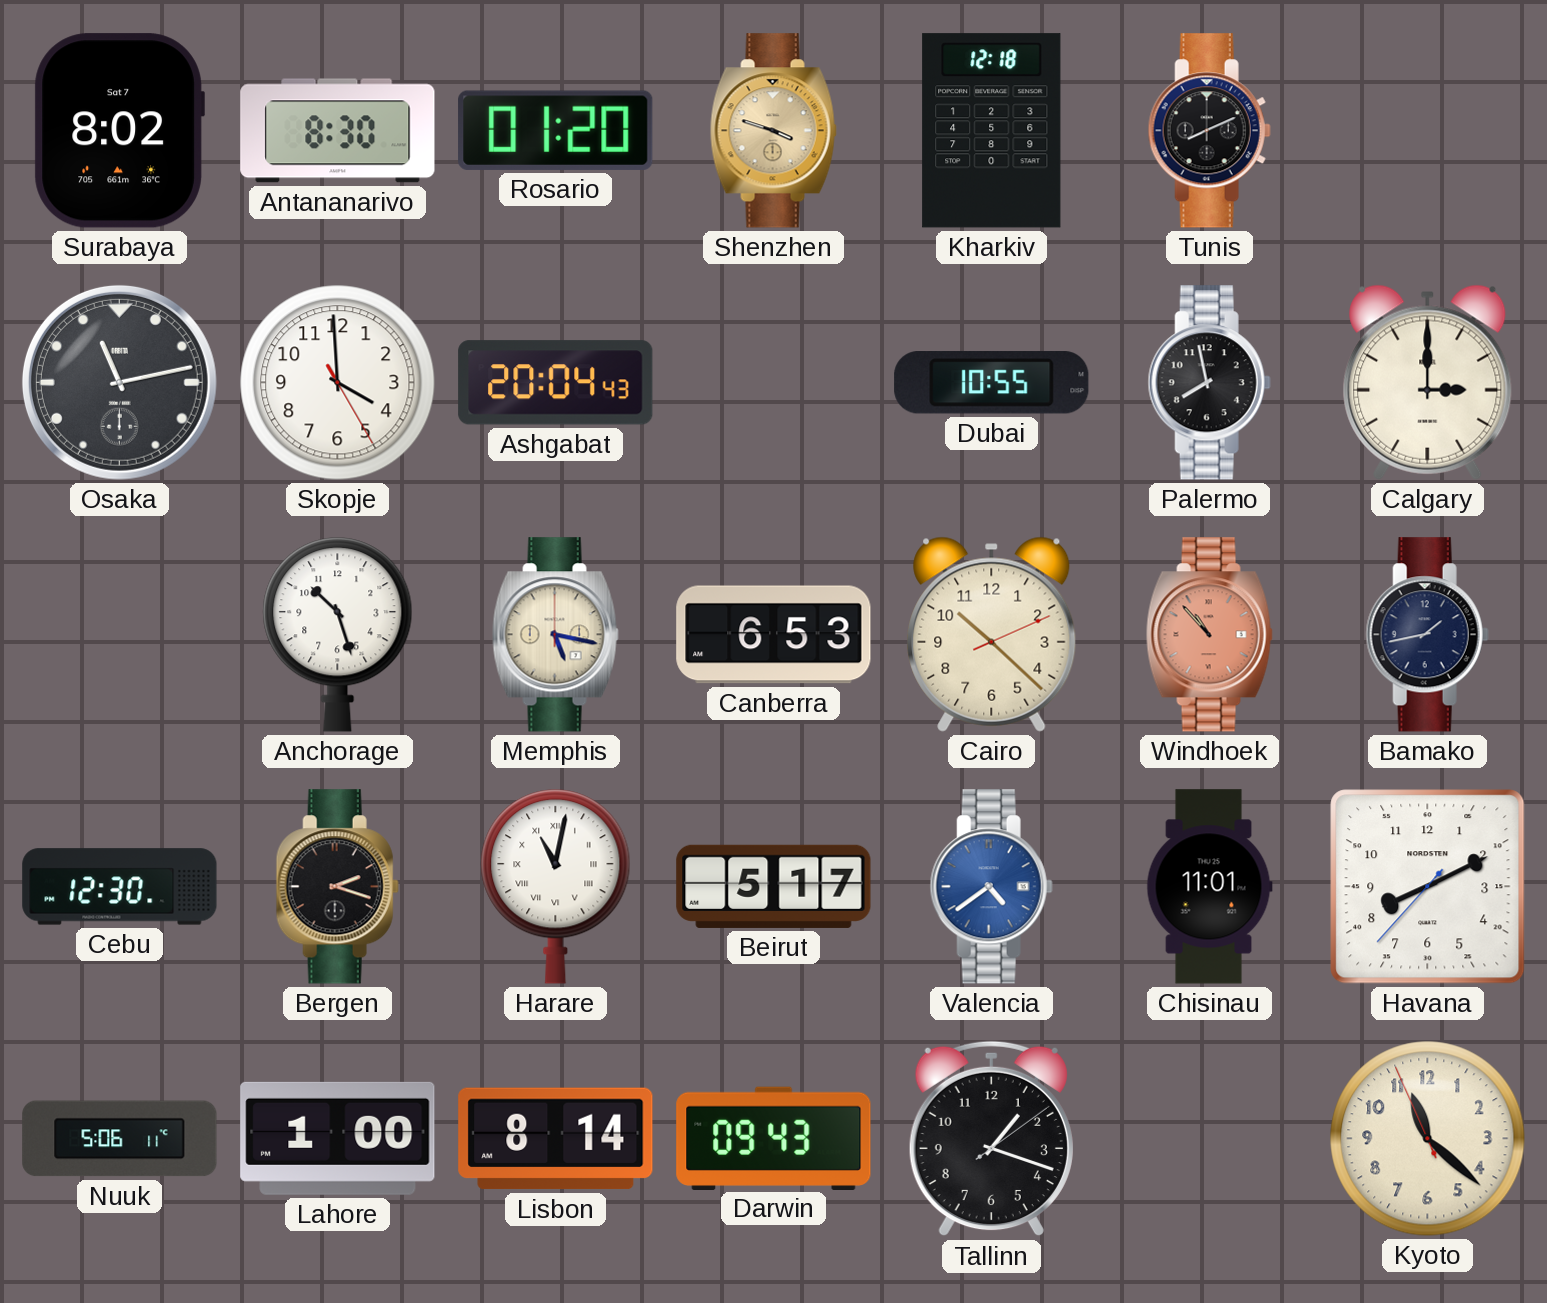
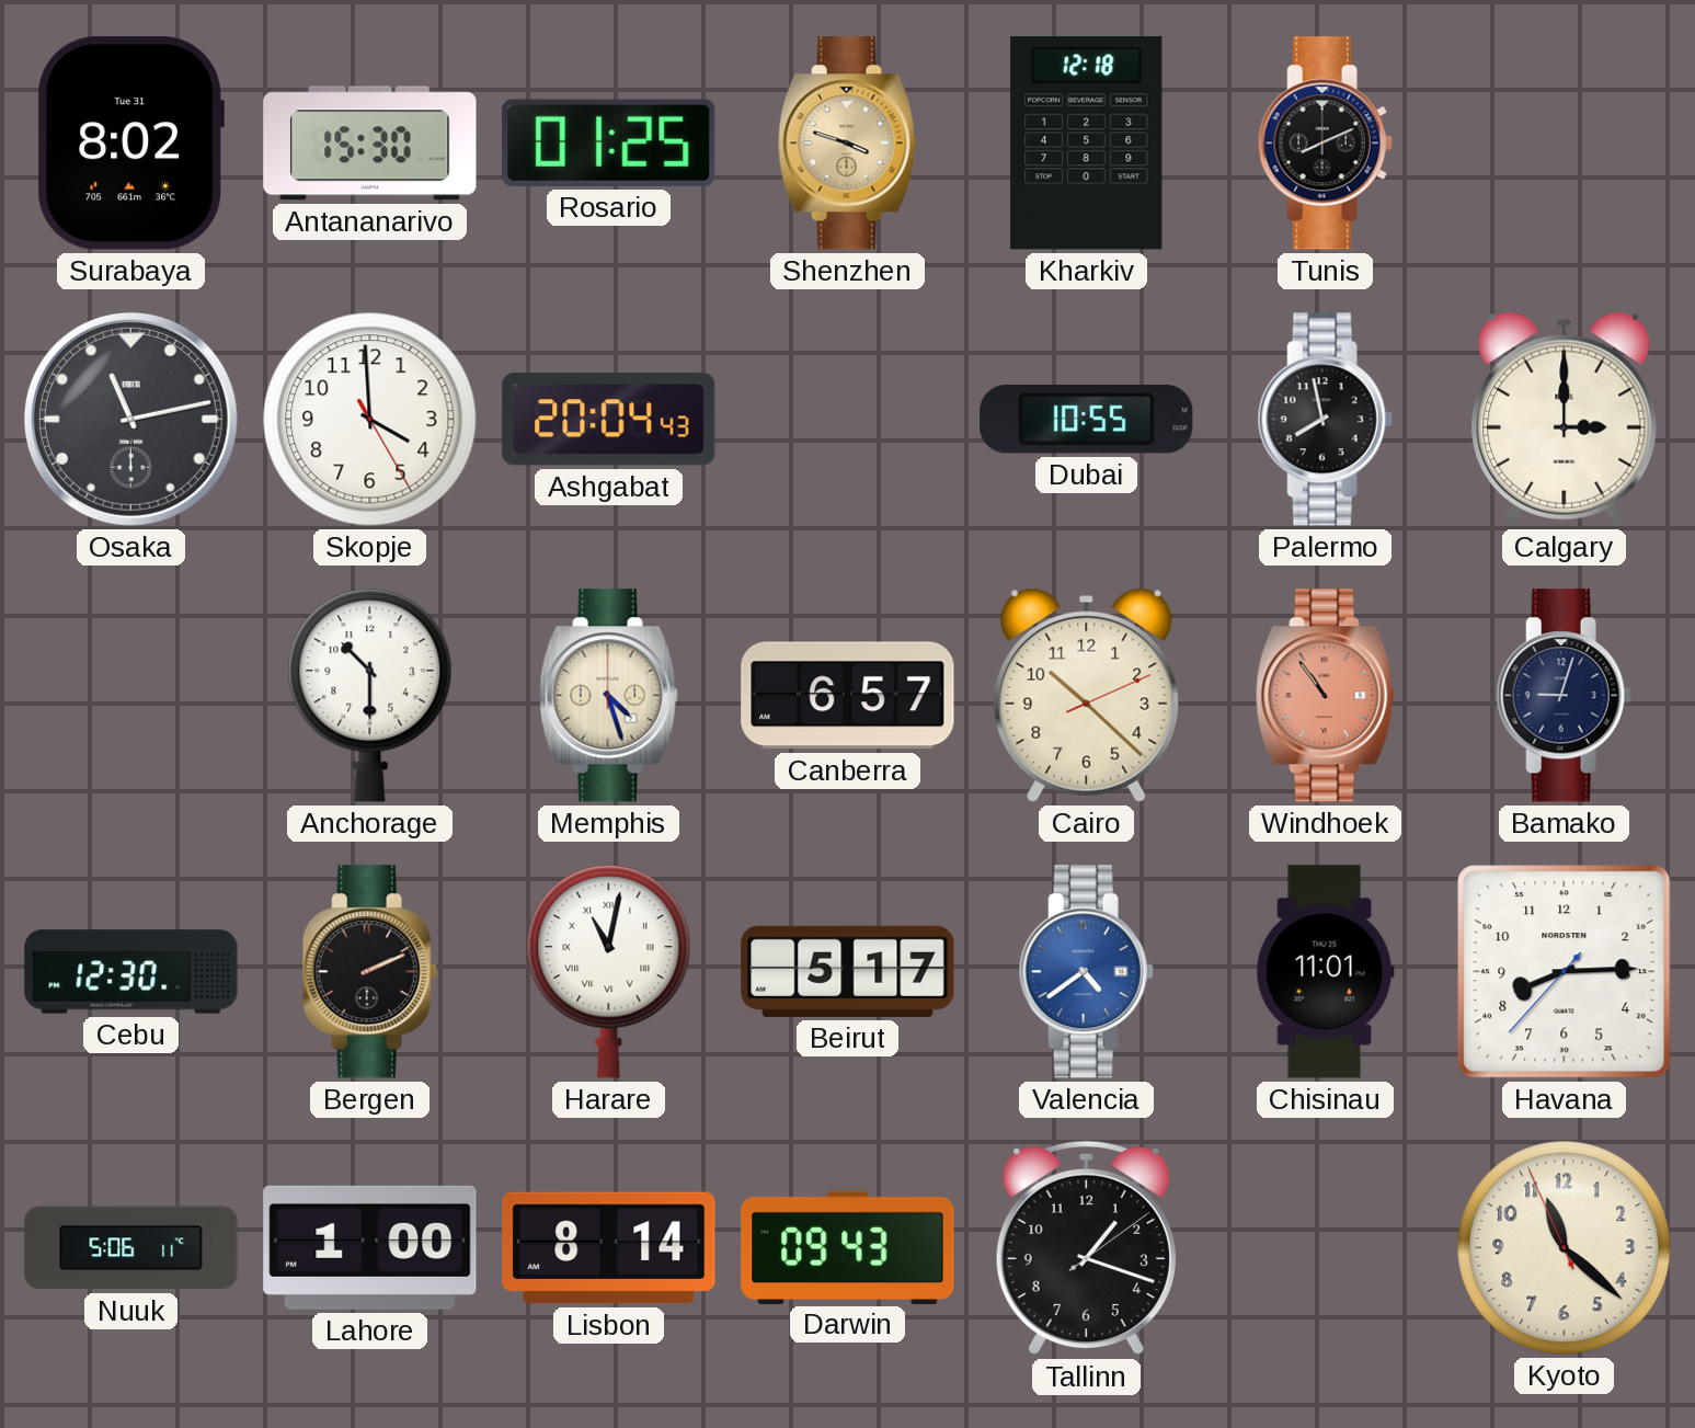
Surabaya date: Sat 7 -> Tue 31
Antananarivo: 8:30 -> 15:30
Rosario: 01:20 -> 01:25
Anchorage: 10:27 -> 10:30
Memphis: 5:17 -> 4:27
Canberra: 6:53 -> 6:57
Windhoek: 10:53 -> 10:54
Bamako: 1:43 -> 9:03
Bergen: 2:18 -> 2:11
Havana: 8:10 -> 8:14
